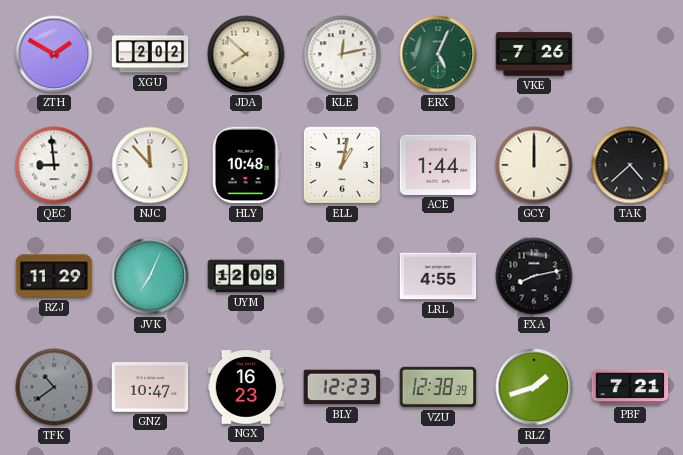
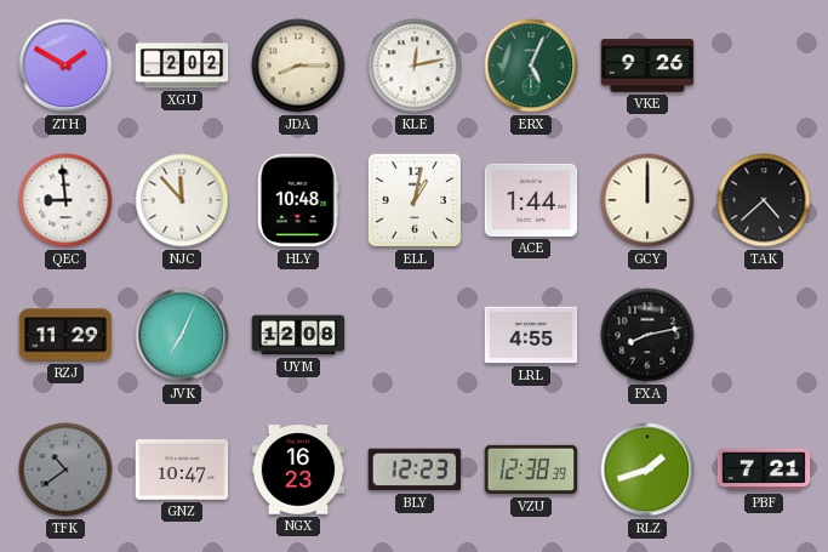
JDA: 7:52 -> 8:15
VKE: 7:26 -> 9:26
